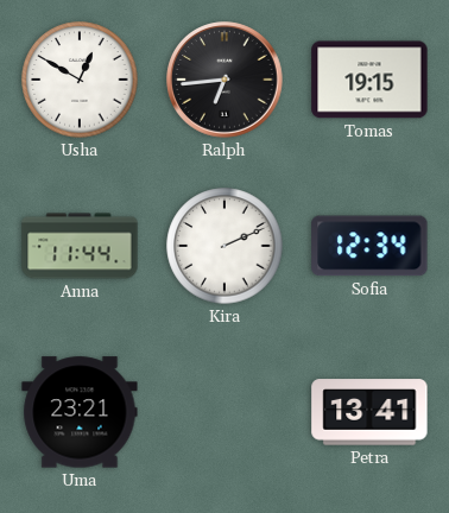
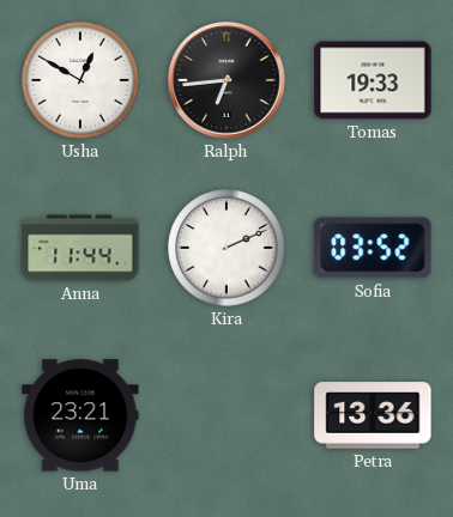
Tomas: 19:15 -> 19:33
Sofia: 12:34 -> 03:52
Petra: 13:41 -> 13:36
